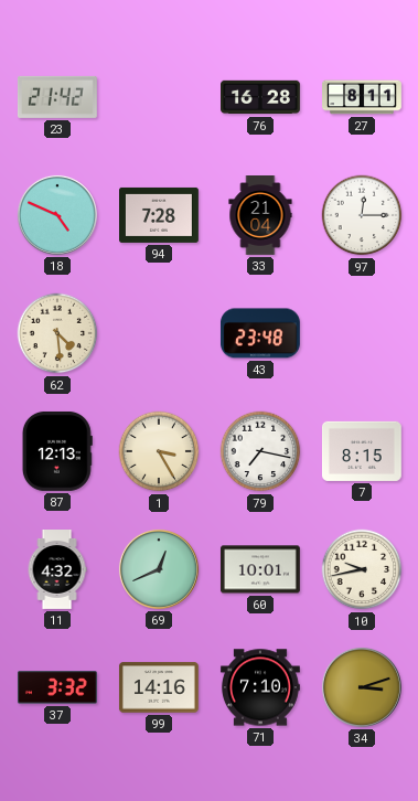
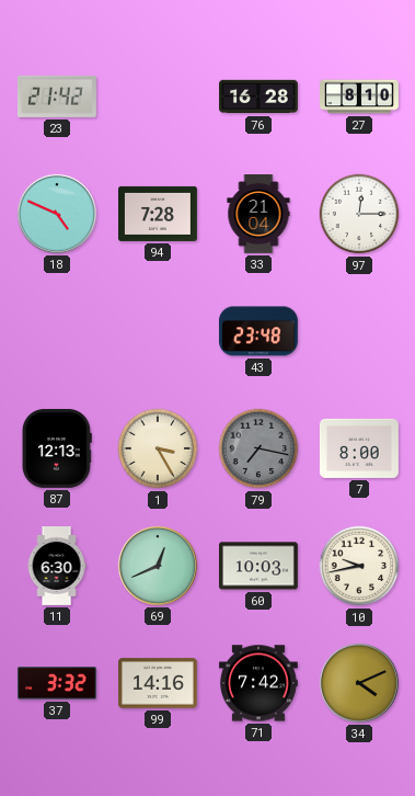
27: 8:11 -> 8:10
62: 4:29 -> none
79 dial: white -> grey
7: 8:15 -> 8:00
11: 4:32 -> 6:30
60: 10:01 -> 10:03
71: 7:10 -> 7:42
34: 3:12 -> 4:11
